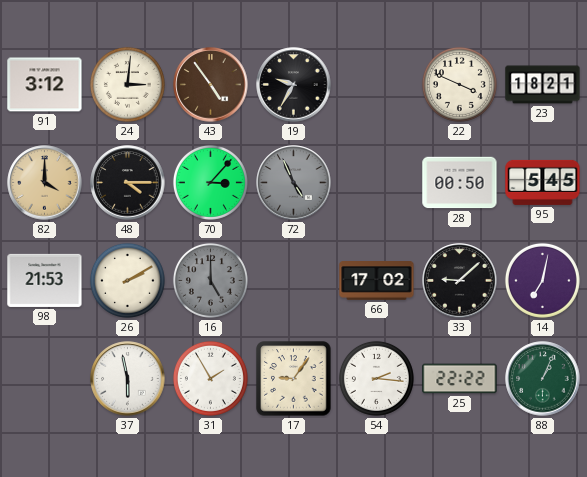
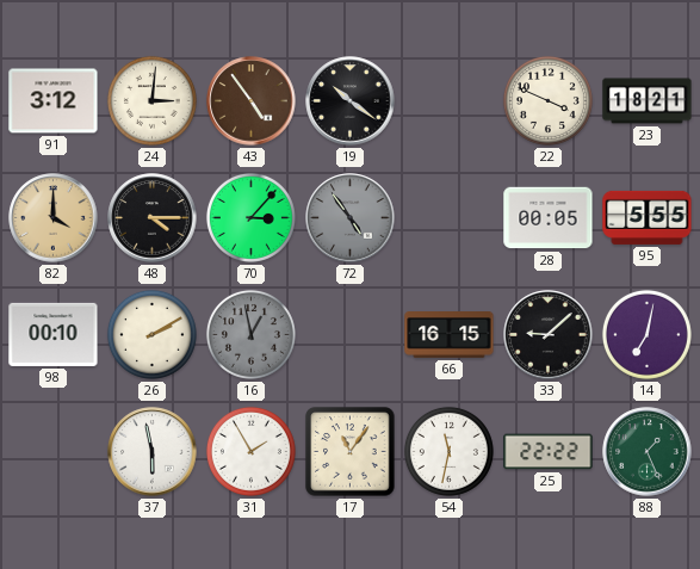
19: 9:35 -> 10:21
72: 4:56 -> 4:54
28: 00:50 -> 00:05
95: 5:45 -> 5:55
98: 21:53 -> 00:10
16: 5:00 -> 12:58
66: 17:02 -> 16:15
17: 9:06 -> 11:06
54: 2:16 -> 11:32
88: 1:04 -> 1:26
